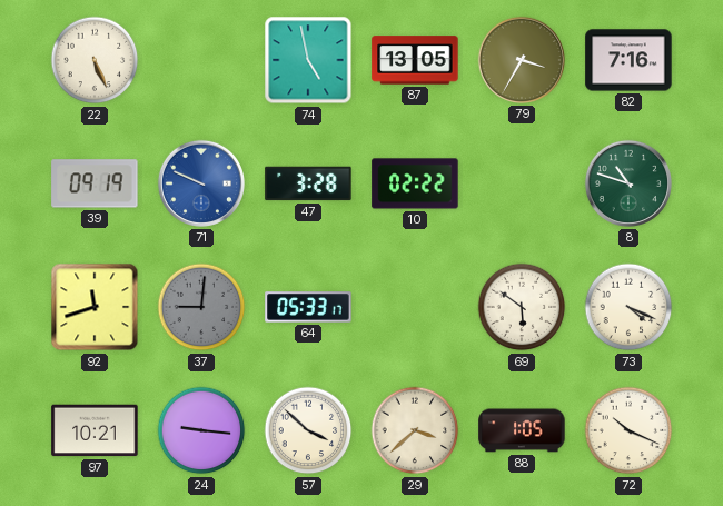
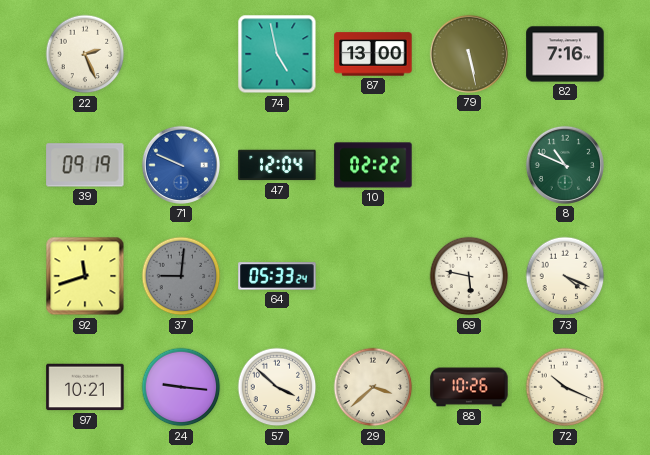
22: 5:26 -> 2:26
87: 13:05 -> 13:00
79: 3:35 -> 5:28
47: 3:28 -> 12:04
8: 10:48 -> 10:49
64: 05:33:17 -> 05:33:24
69: 5:51 -> 5:47
88: 1:05 -> 10:26
